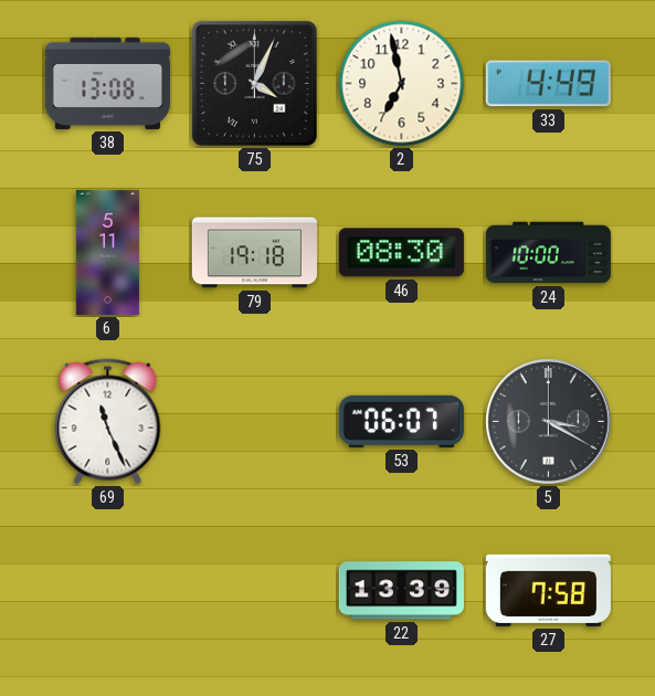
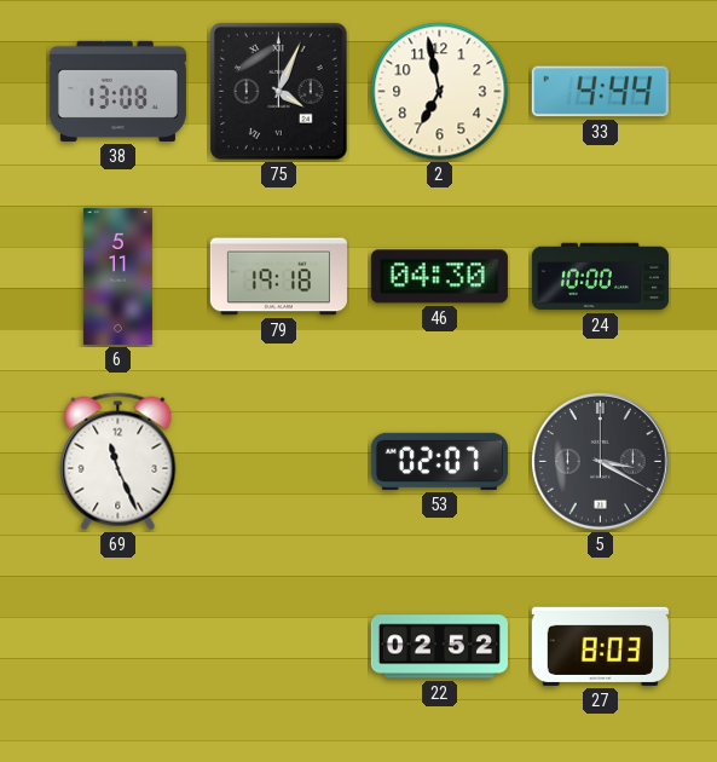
33: 4:49 -> 4:44
46: 08:30 -> 04:30
53: 06:07 -> 02:07
22: 13:39 -> 02:52
27: 7:58 -> 8:03
